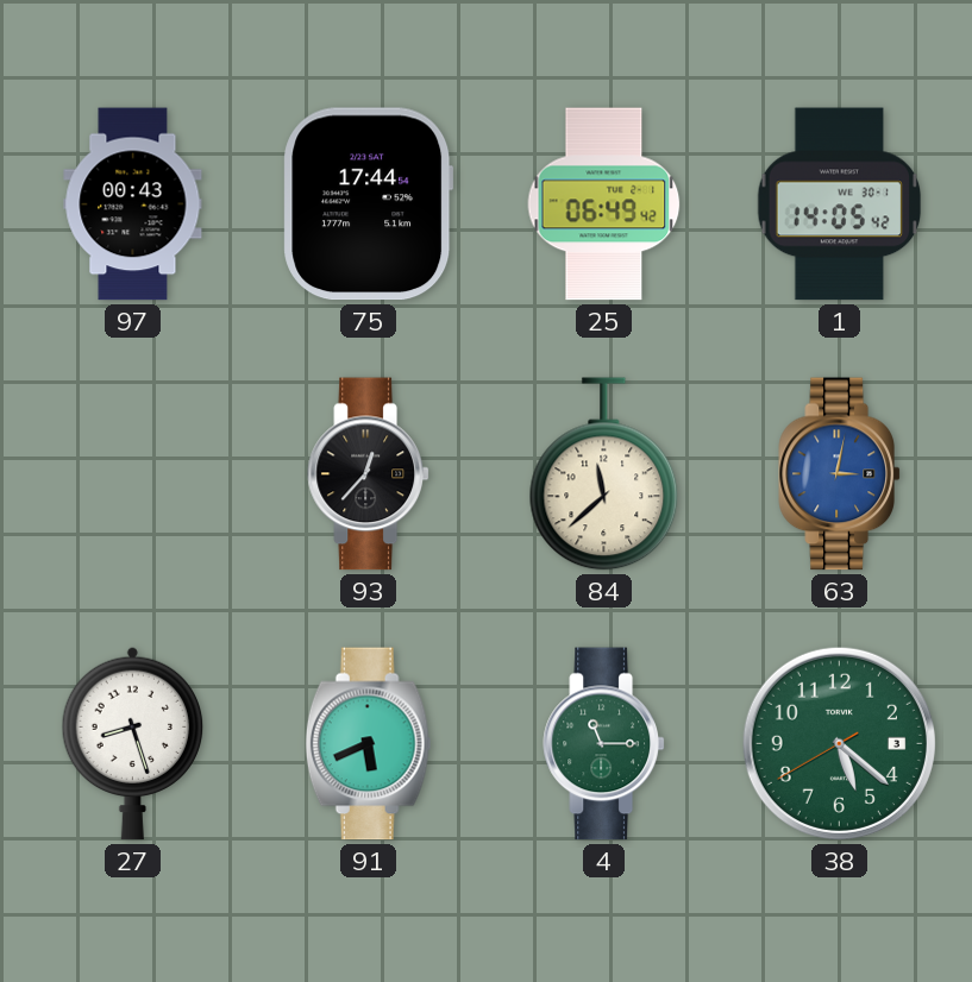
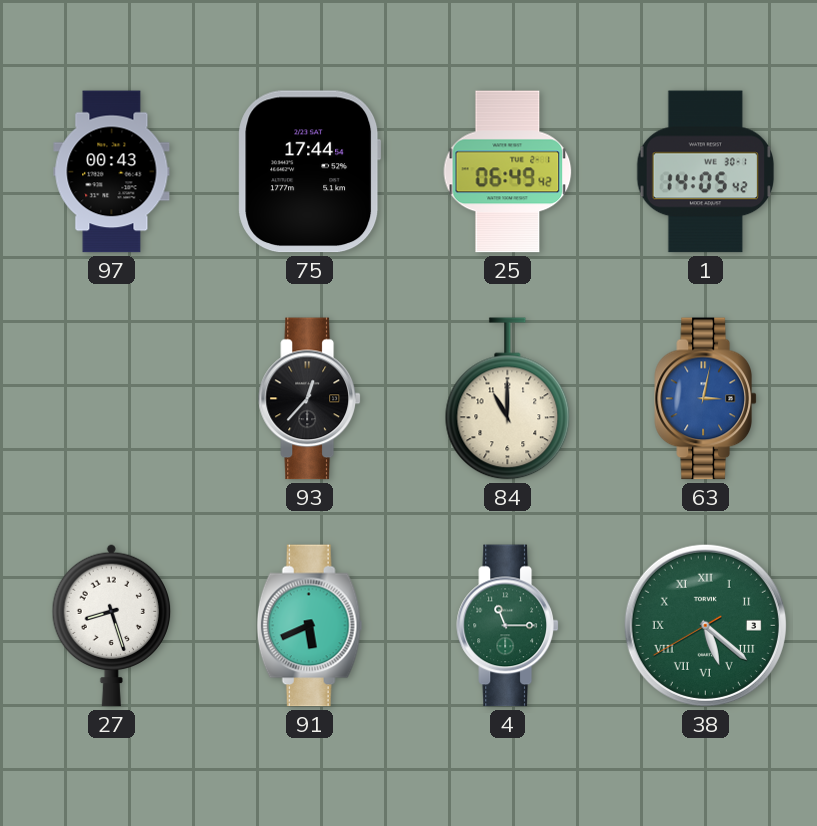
84: 11:38 -> 11:00
38 numerals: Arabic -> Roman
